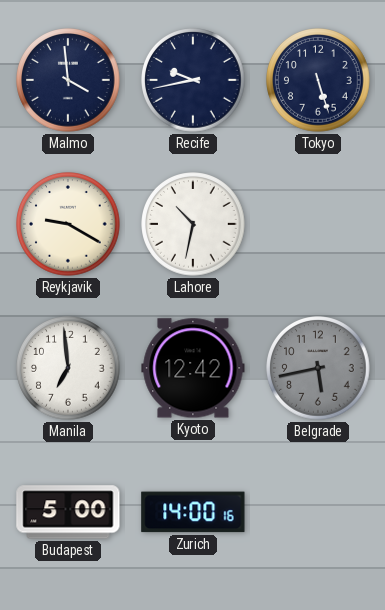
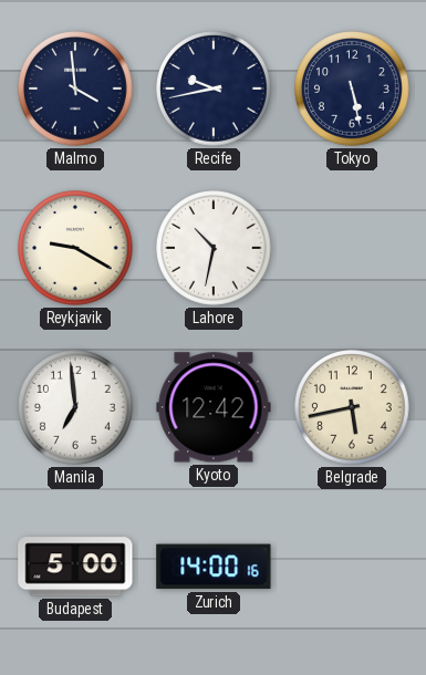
Tokyo: 5:27 -> 5:28
Belgrade dial: grey -> cream
